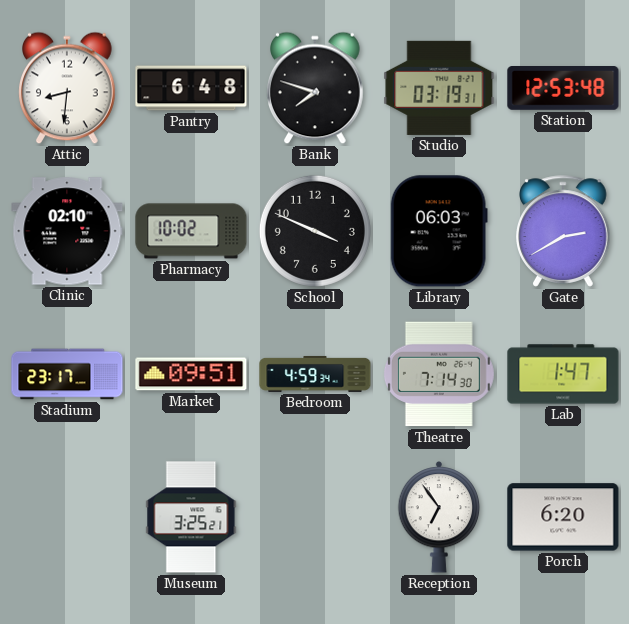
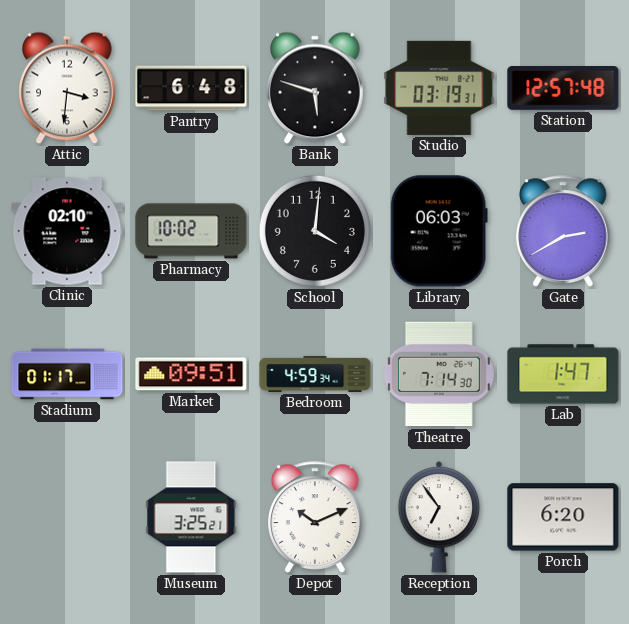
Attic: 8:31 -> 3:31
Bank: 7:48 -> 5:48
Station: 12:53 -> 12:57
School: 3:49 -> 4:01
Stadium: 23:17 -> 01:17
Depot: none -> 10:11
